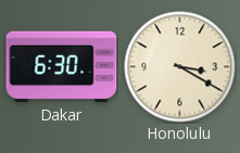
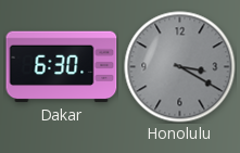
Honolulu dial: cream -> grey
